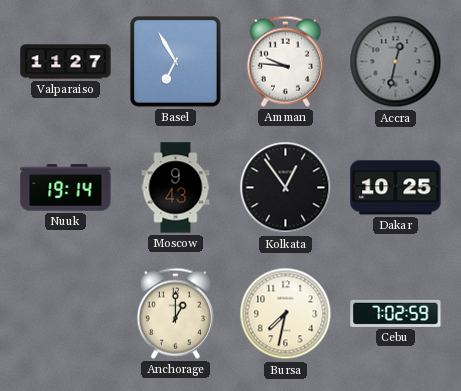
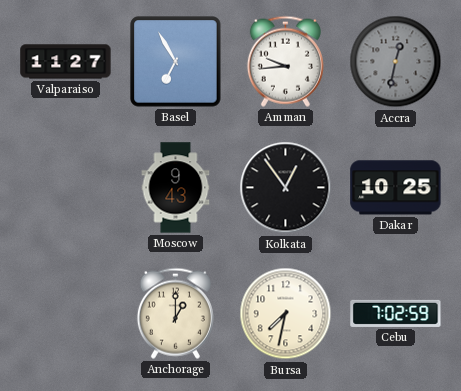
Amman: 9:46 -> 9:44
Nuuk: 19:14 -> none
